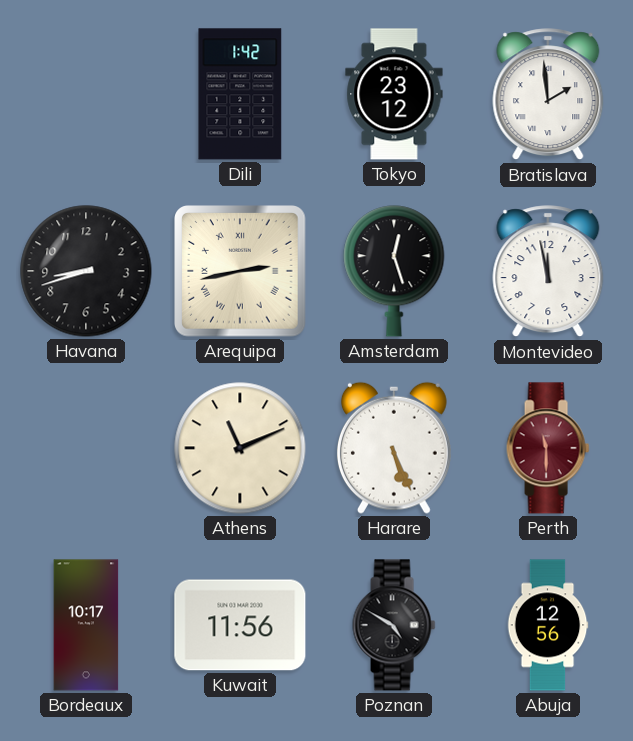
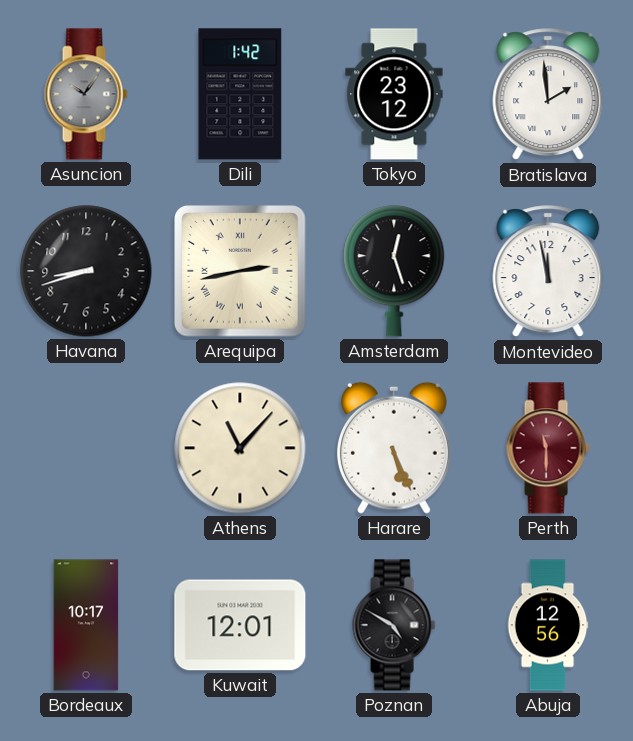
Asuncion: none -> 10:06
Athens: 11:11 -> 11:07
Kuwait: 11:56 -> 12:01
